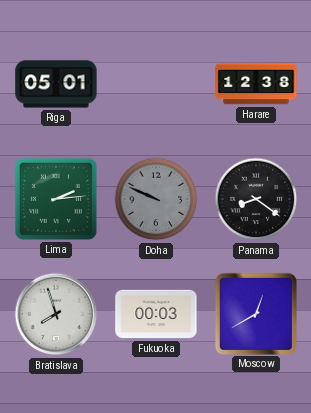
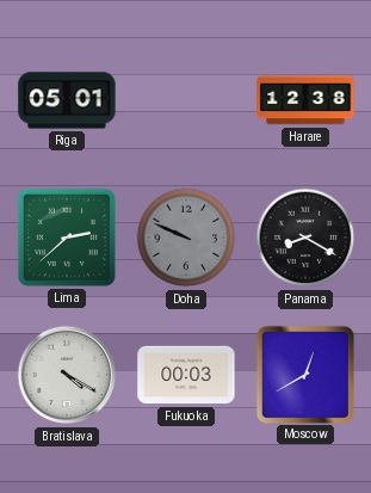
Lima: 2:14 -> 2:38
Panama: 8:21 -> 8:20
Bratislava: 7:57 -> 4:20
